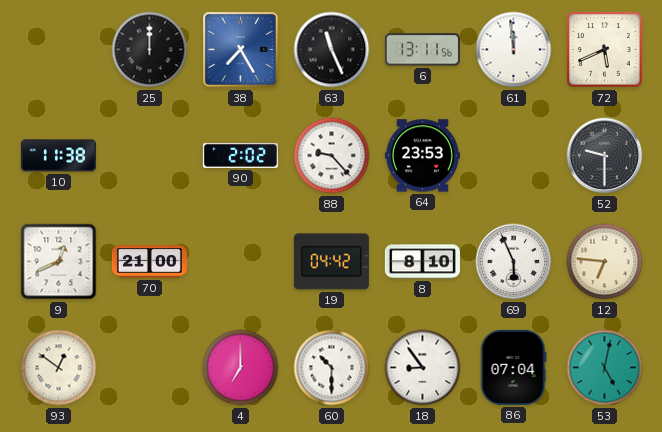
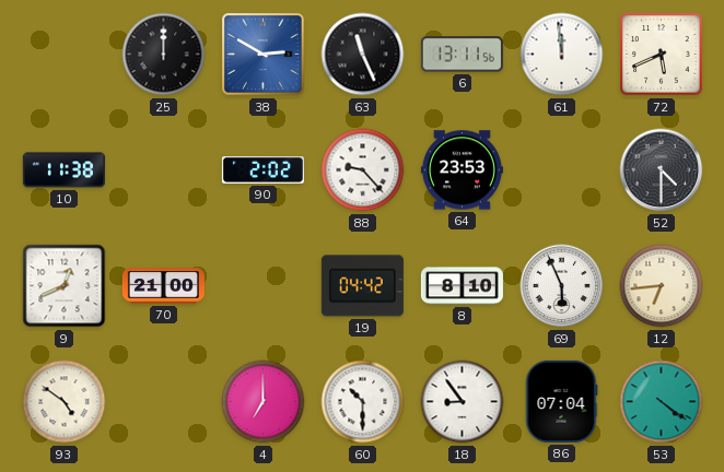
38: 7:25 -> 2:50
52: 9:30 -> 4:30
12: 6:46 -> 6:44
93: 12:51 -> 4:51
53: 5:02 -> 4:21
